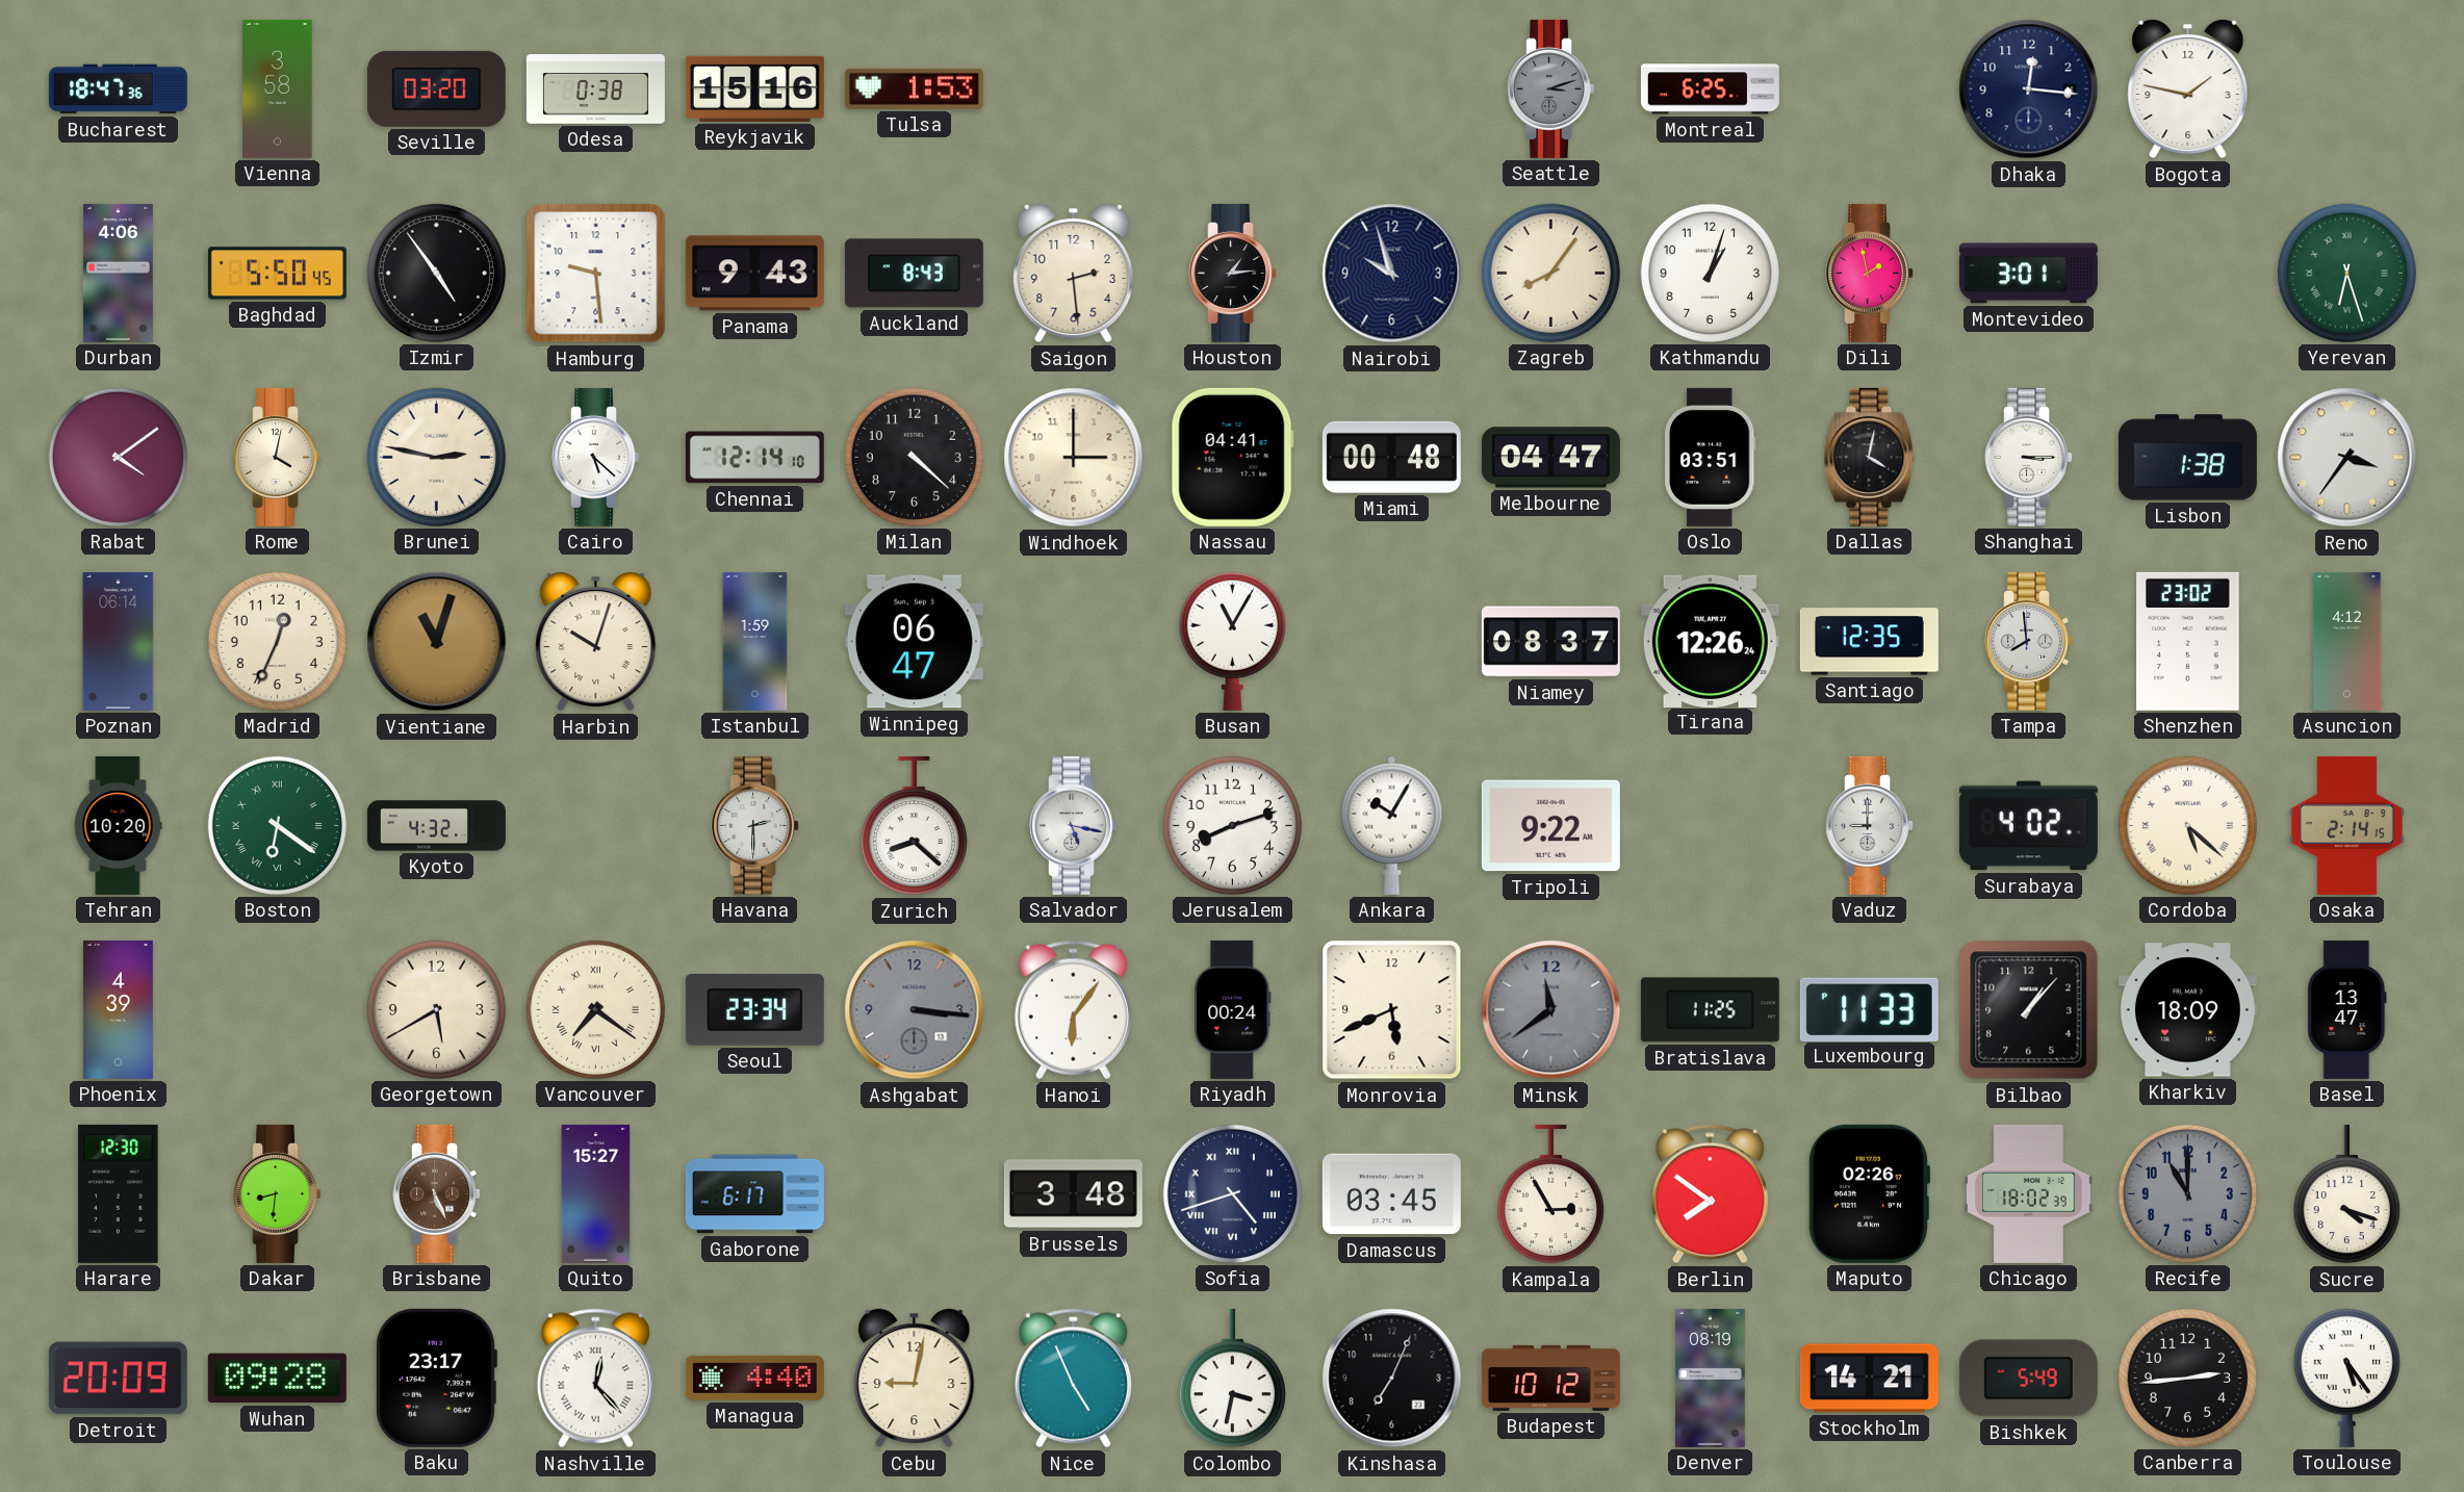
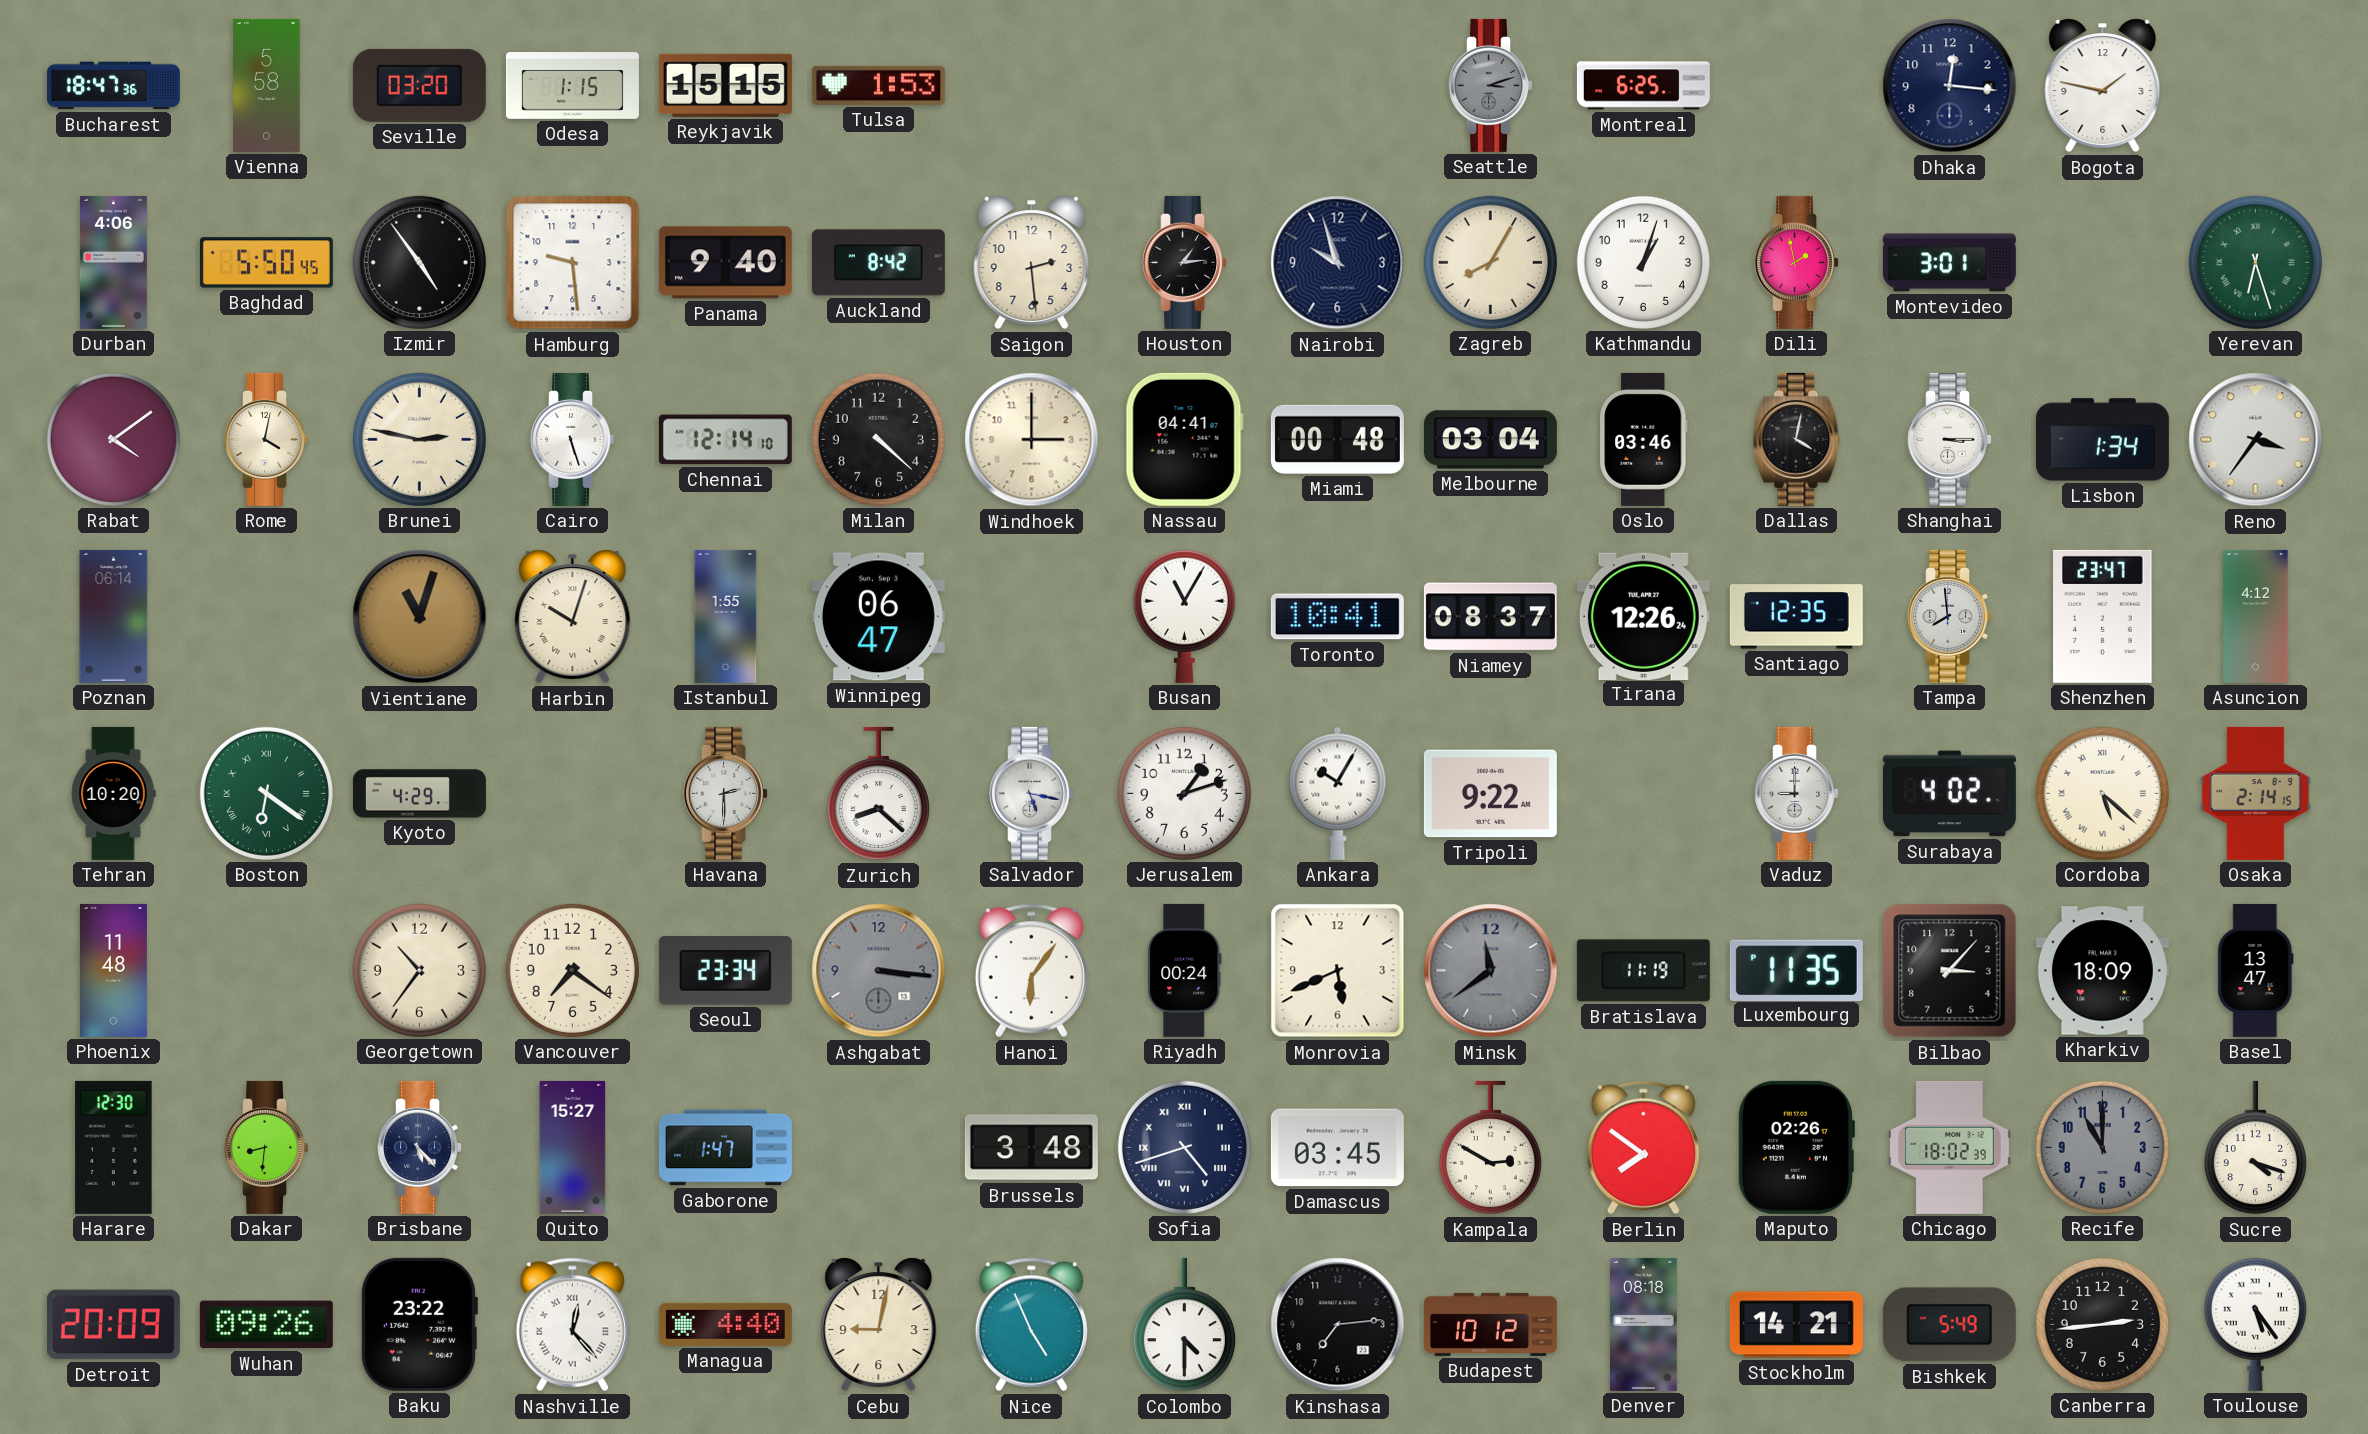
Vienna: 3:58 -> 5:58
Odesa: 0:38 -> 1:15
Reykjavik: 15:16 -> 15:15
Panama: 9:43 -> 9:40
Auckland: 8:43 -> 8:42
Zagreb: 8:06 -> 8:05
Cairo: 5:22 -> 5:27
Melbourne: 04:47 -> 03:04
Oslo: 03:51 -> 03:46
Lisbon: 1:38 -> 1:34
Madrid: 12:34 -> none
Istanbul: 1:59 -> 1:55
Toronto: none -> 10:41
Shenzhen: 23:02 -> 23:47
Kyoto: 4:32 -> 4:29
Jerusalem: 8:12 -> 1:12
Phoenix: 4:39 -> 11:48
Georgetown: 5:40 -> 10:36
Vancouver numerals: Roman -> Arabic
Bratislava: 11:25 -> 11:19
Luxembourg: 11:33 -> 11:35
Bilbao: 1:07 -> 3:07
Brisbane: 5:26 -> 5:23
Brisbane dial: brown -> navy
Gaborone: 6:17 -> 1:47
Kampala: 2:55 -> 2:50
Wuhan: 09:28 -> 09:26
Baku: 23:17 -> 23:22
Colombo: 3:32 -> 4:30
Kinshasa: 7:04 -> 7:14
Denver: 08:19 -> 08:18
